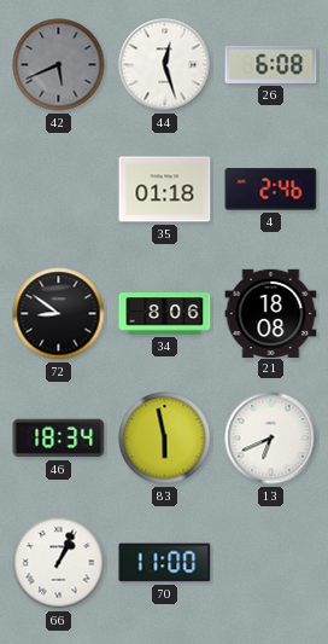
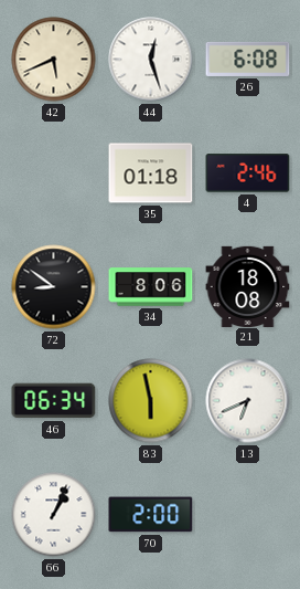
42 dial: grey -> cream
46: 18:34 -> 06:34
70: 11:00 -> 2:00
